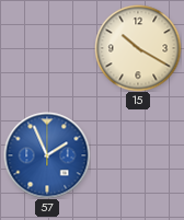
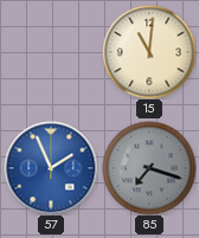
15: 10:20 -> 11:01
85: none -> 7:18
